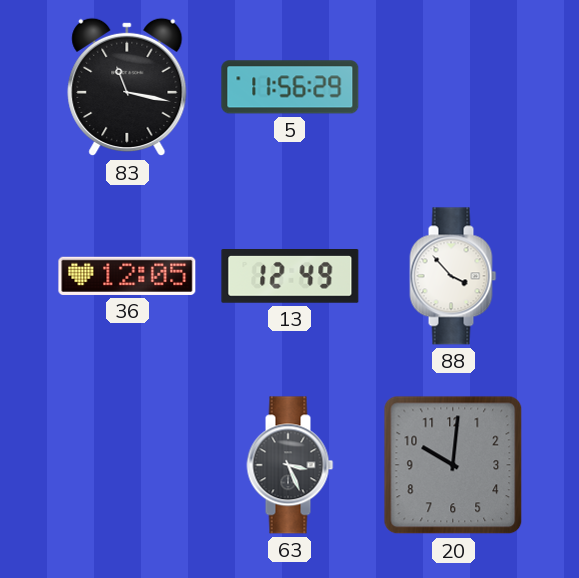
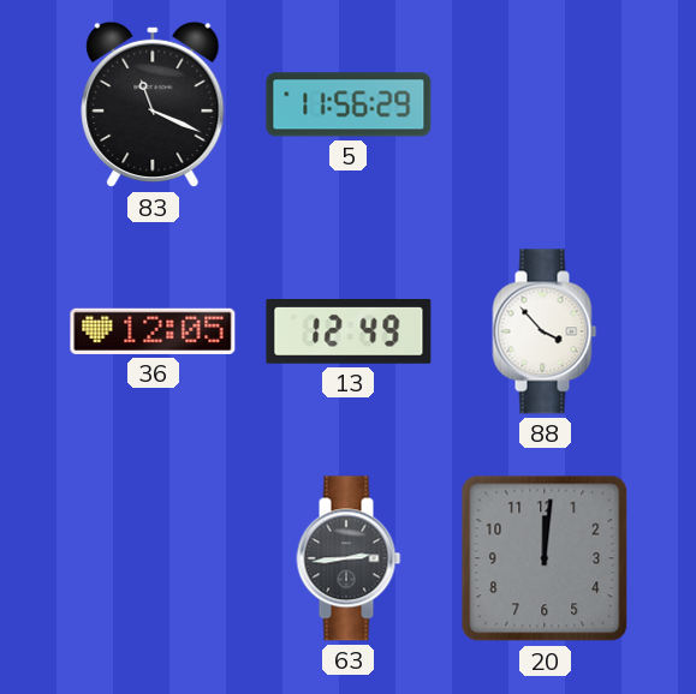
83: 11:17 -> 11:19
63: 3:26 -> 2:44
20: 10:01 -> 12:01
